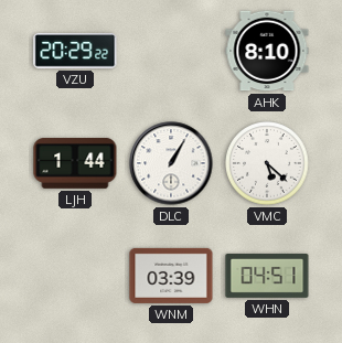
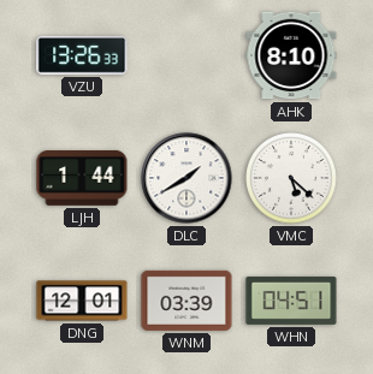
VZU: 20:29 -> 13:26
DLC: 1:05 -> 1:40
DNG: none -> 12:01
